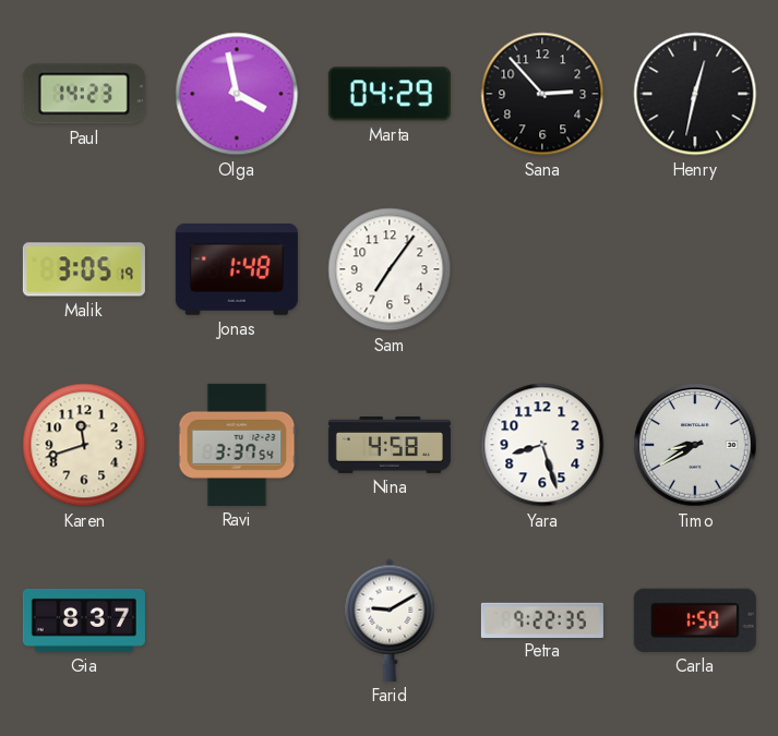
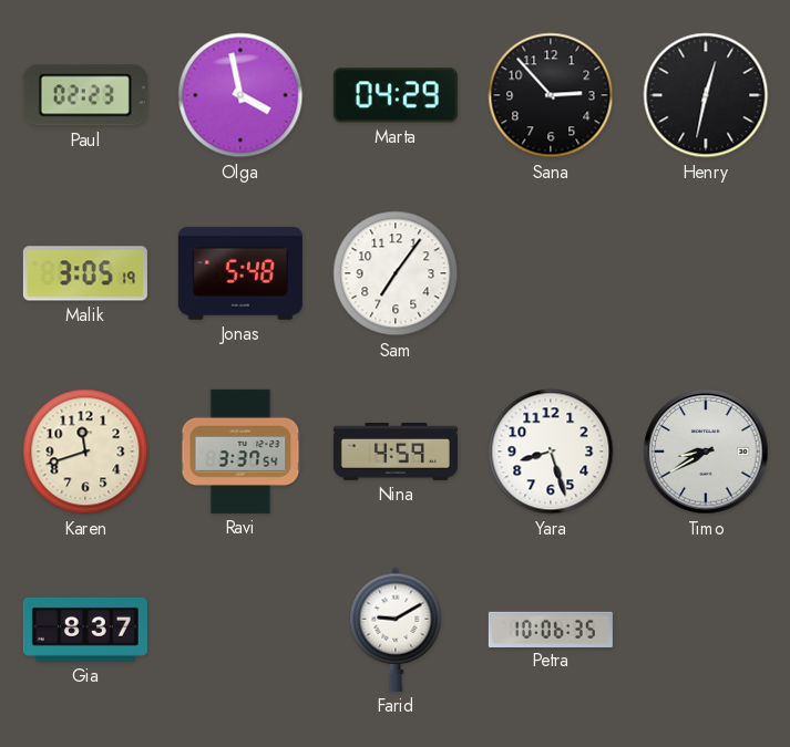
Paul: 14:23 -> 02:23
Jonas: 1:48 -> 5:48
Nina: 4:58 -> 4:59
Petra: 9:22 -> 10:06
Carla: 1:50 -> none
